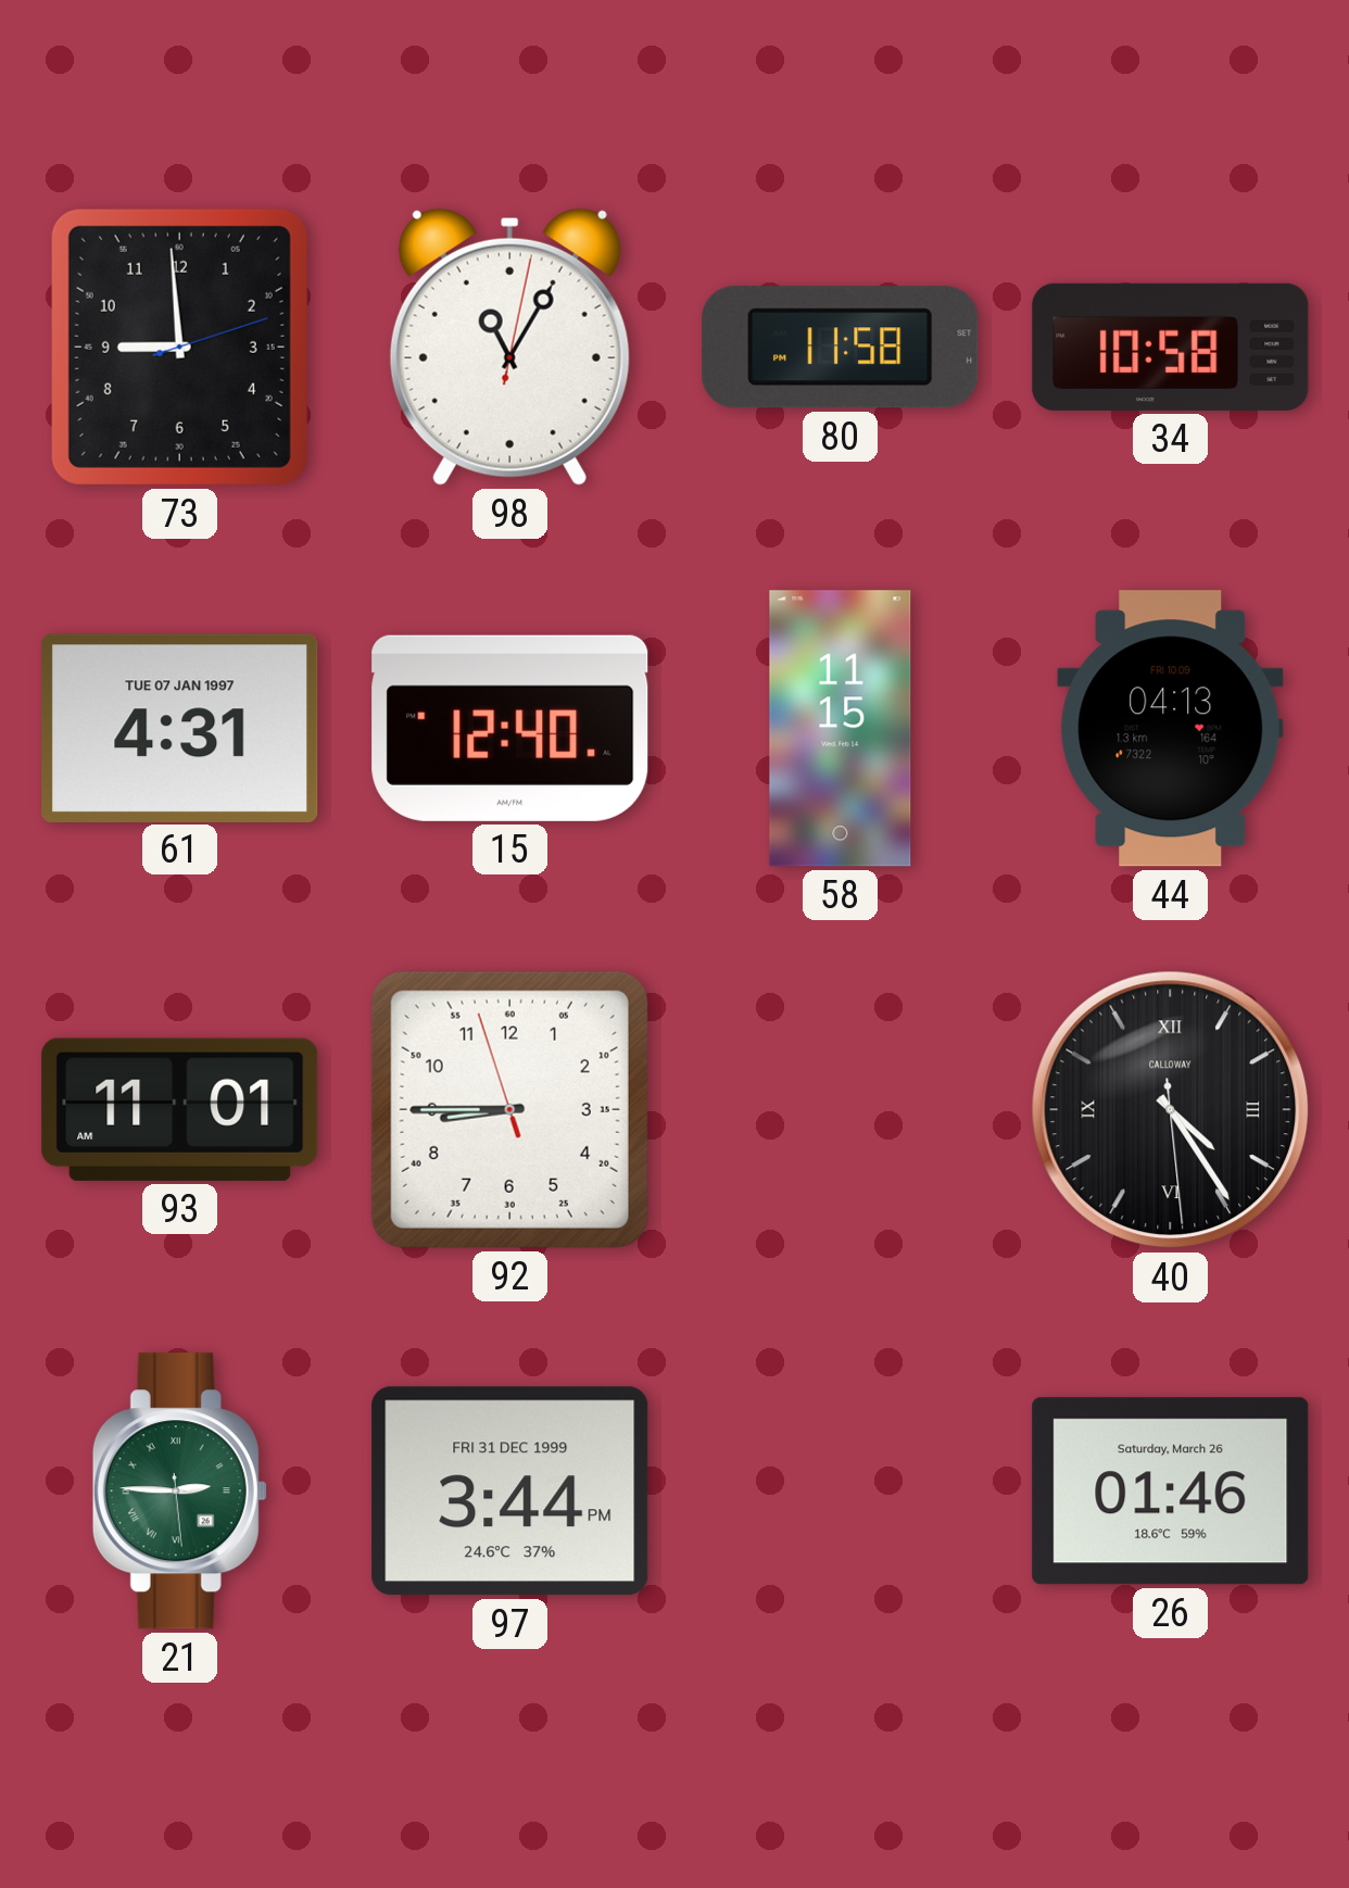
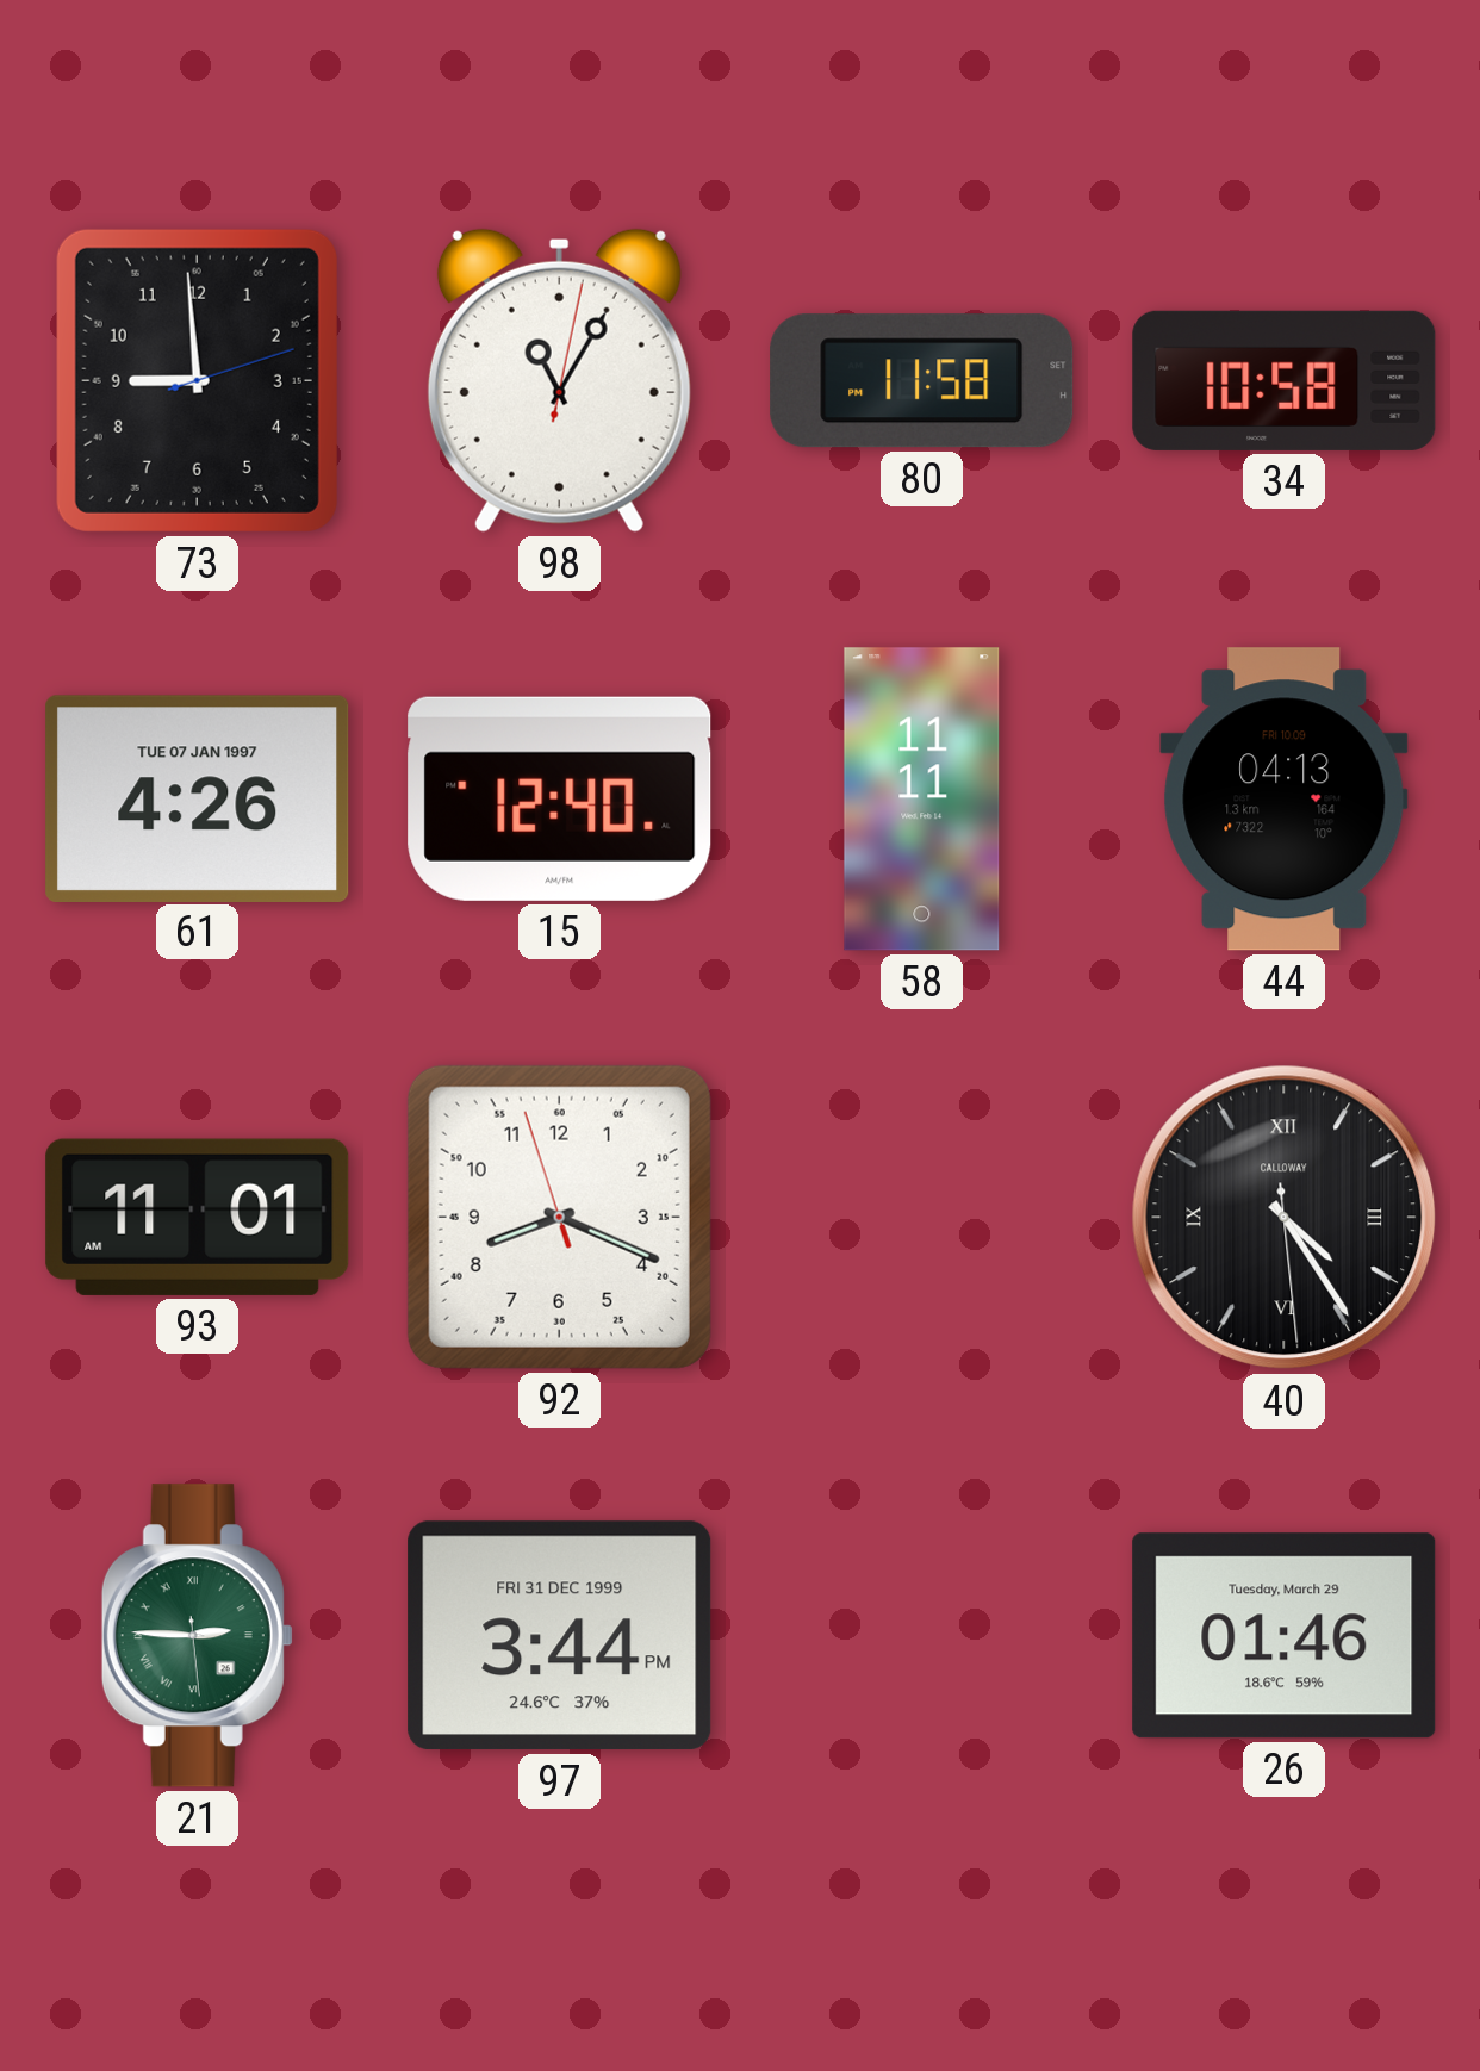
61: 4:31 -> 4:26
58: 11:15 -> 11:11
92: 8:44 -> 8:18
26 date: Saturday, March 26 -> Tuesday, March 29
